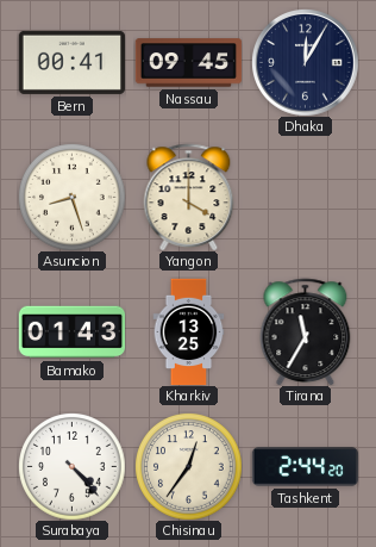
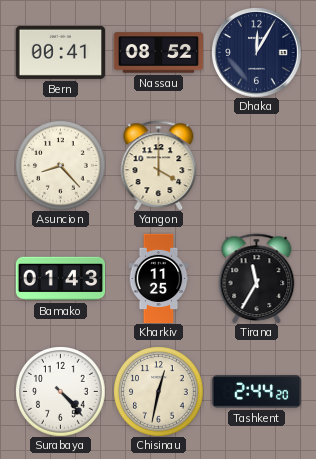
Nassau: 09:45 -> 08:52
Asuncion: 8:27 -> 8:23
Kharkiv: 13:25 -> 11:25
Chisinau: 12:36 -> 12:32
